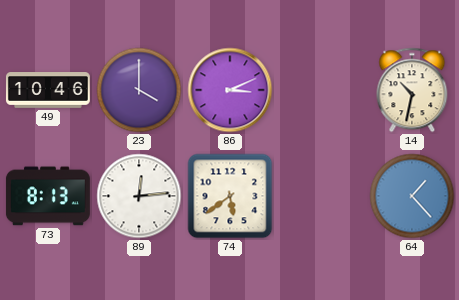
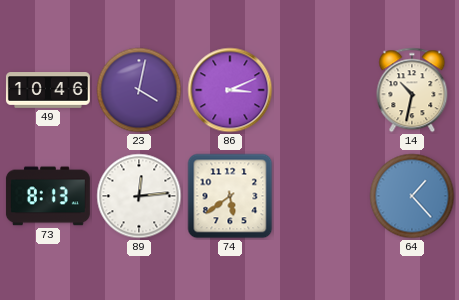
23: 4:00 -> 4:02
